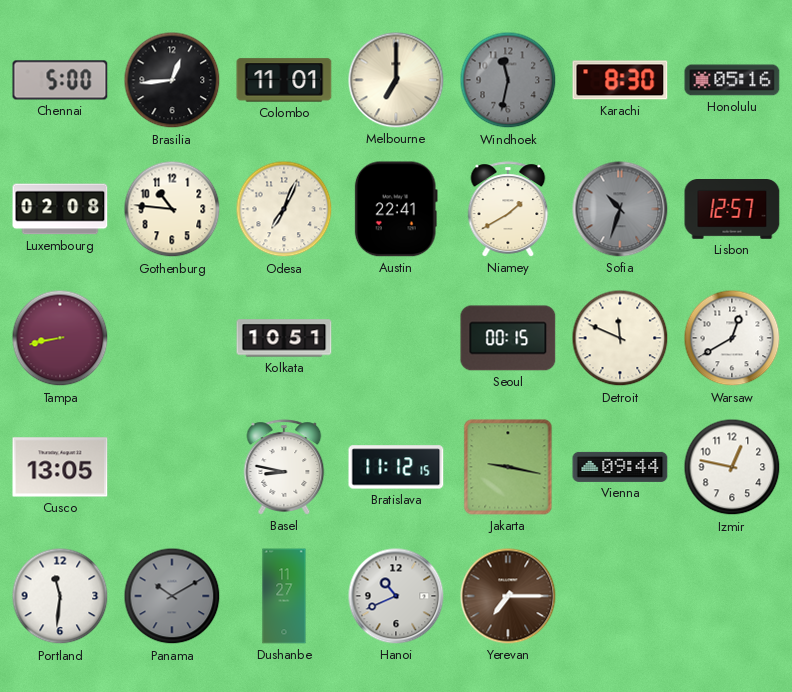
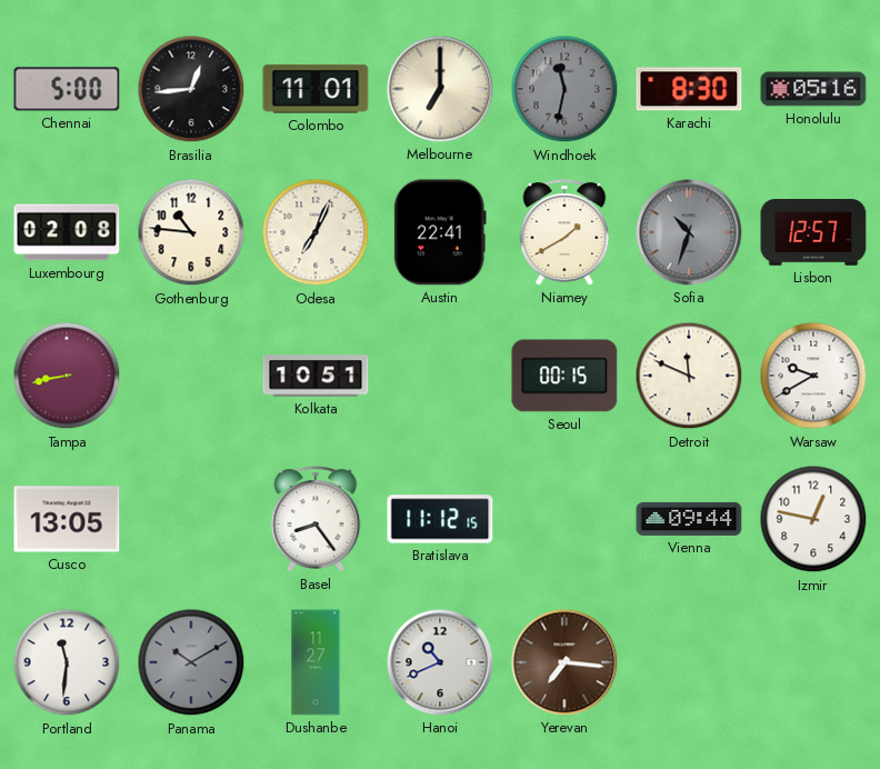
Warsaw: 12:40 -> 9:40
Basel: 8:47 -> 8:24
Jakarta: 9:17 -> none
Yerevan: 7:15 -> 7:16
